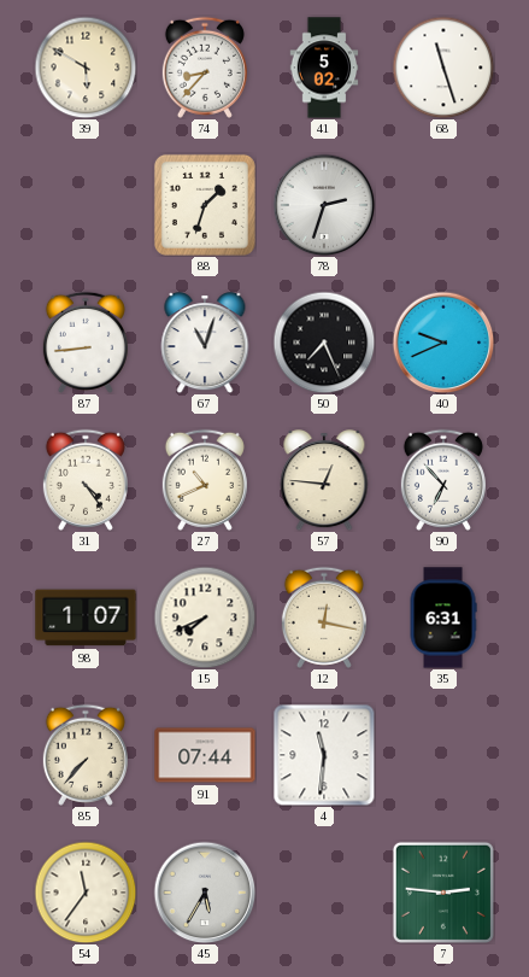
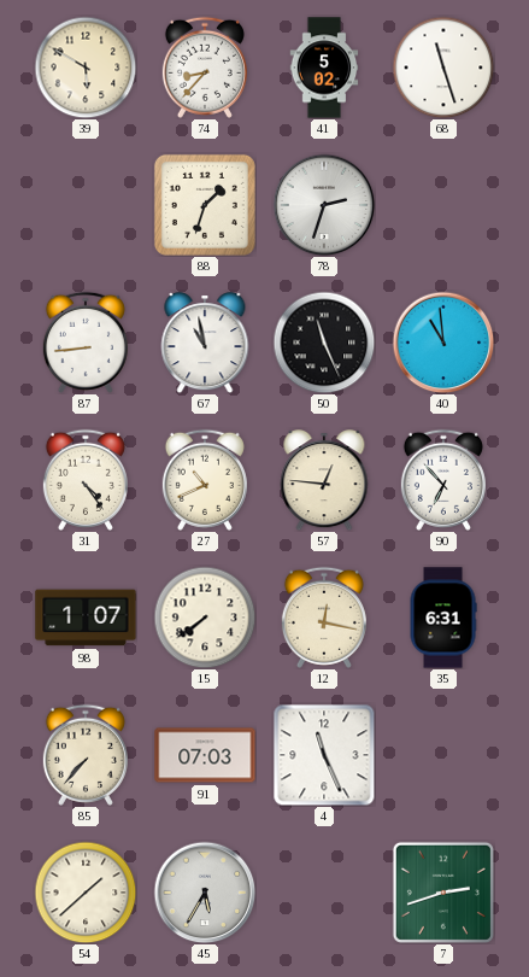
67: 11:03 -> 10:58
50: 7:26 -> 11:26
40: 9:41 -> 10:59
15: 7:41 -> 7:39
91: 07:44 -> 07:03
4: 11:31 -> 11:26
54: 11:36 -> 1:38
7: 2:46 -> 2:42
